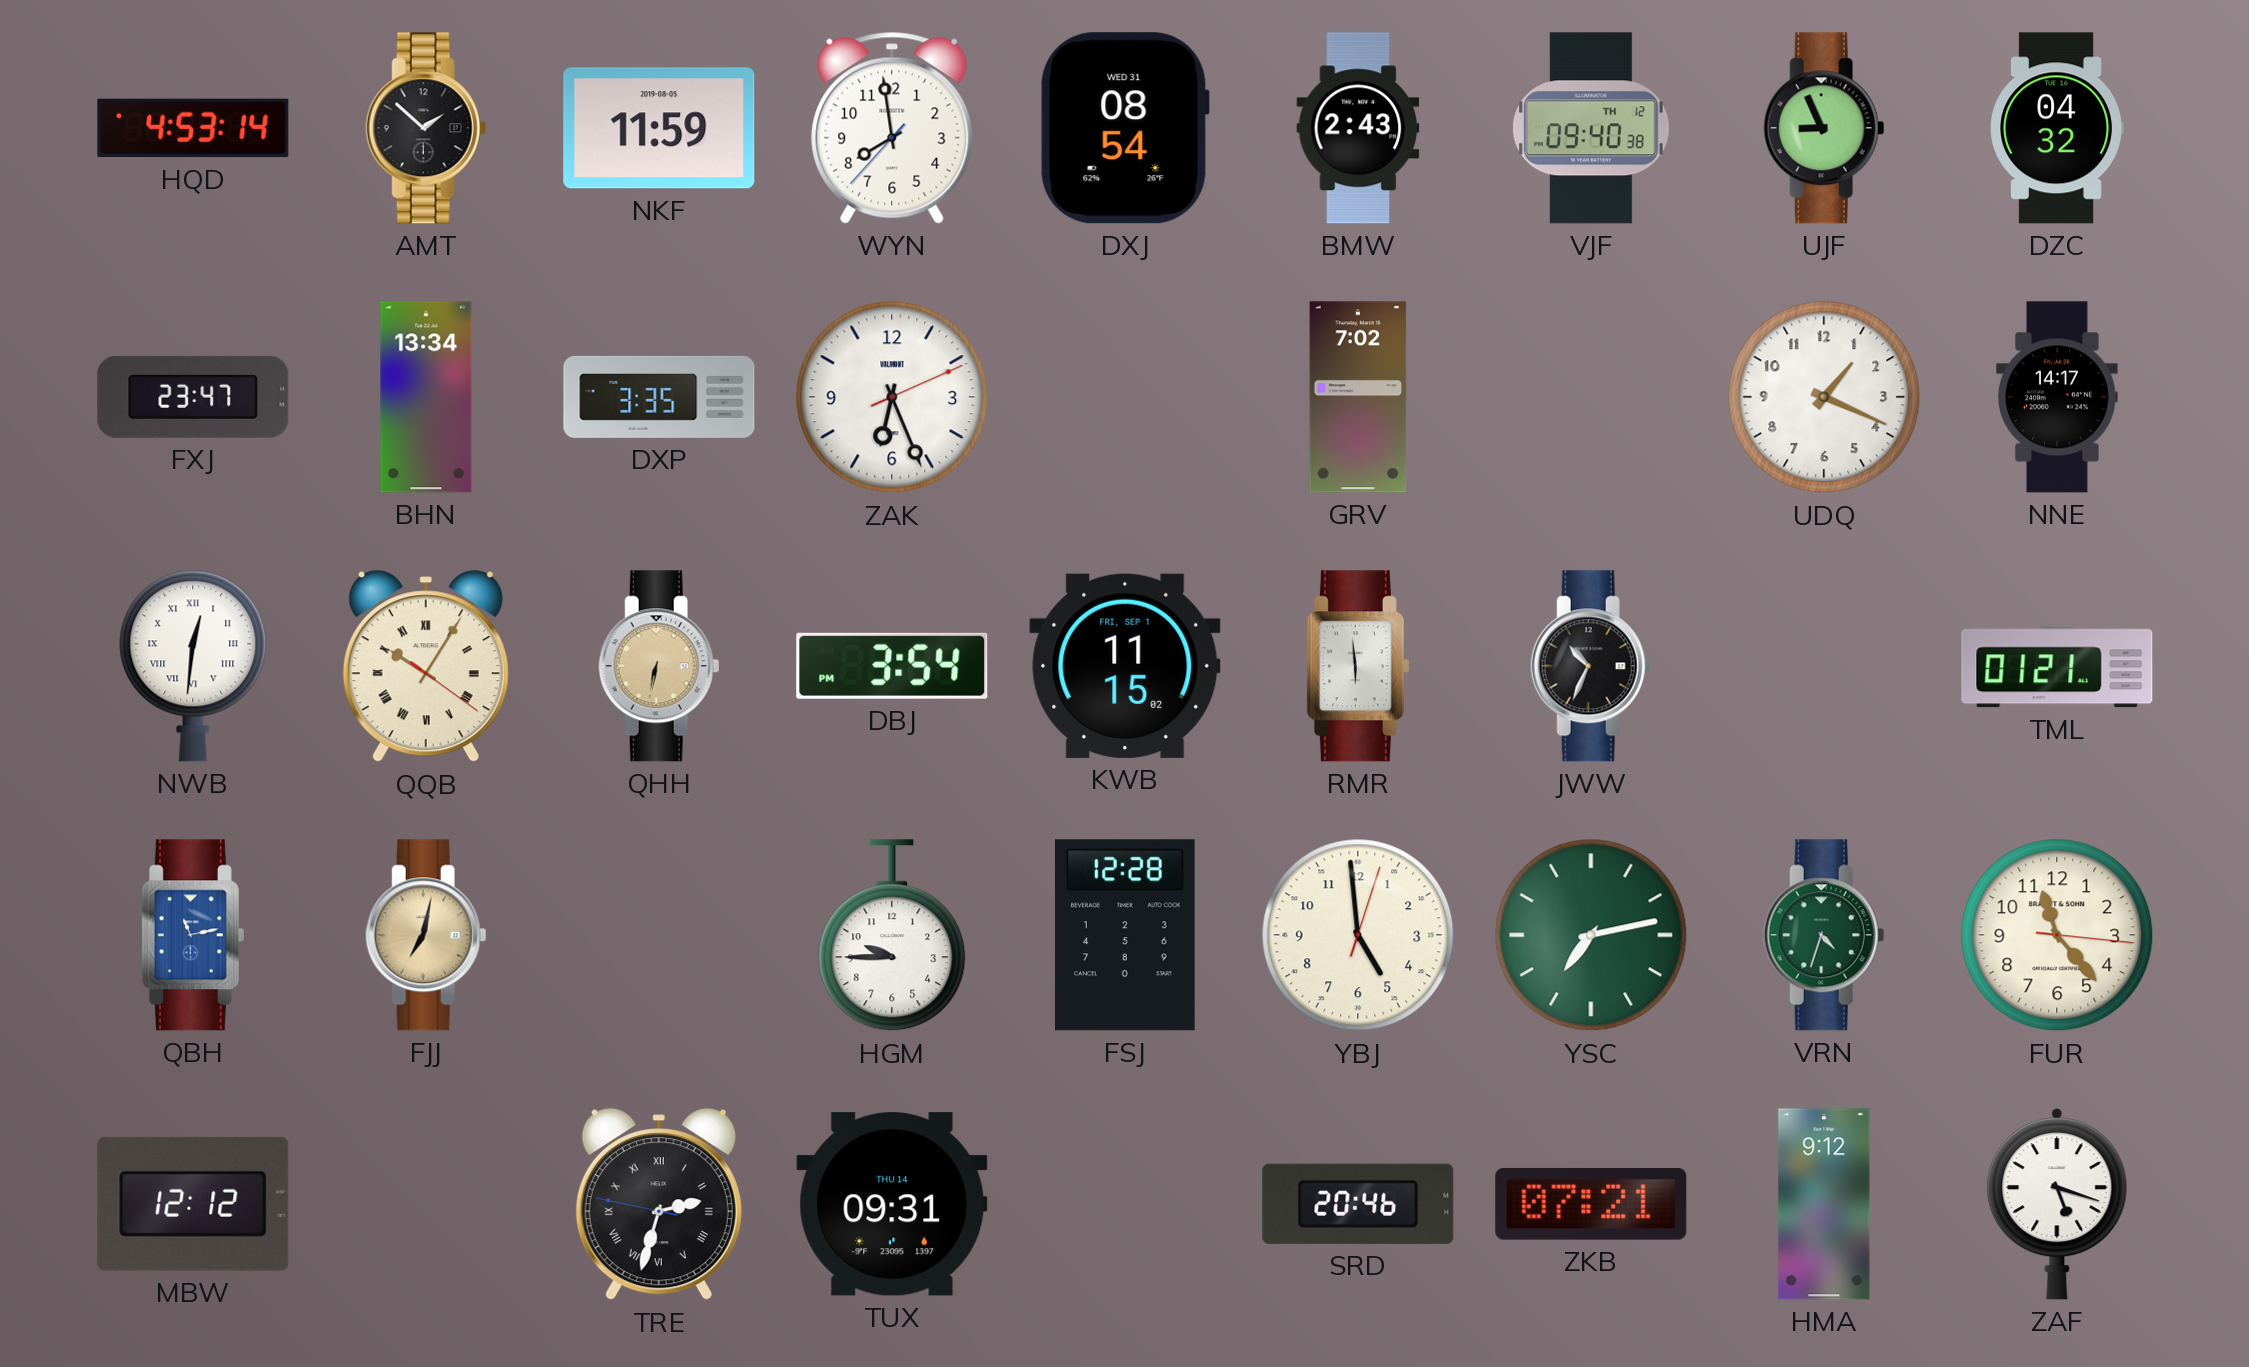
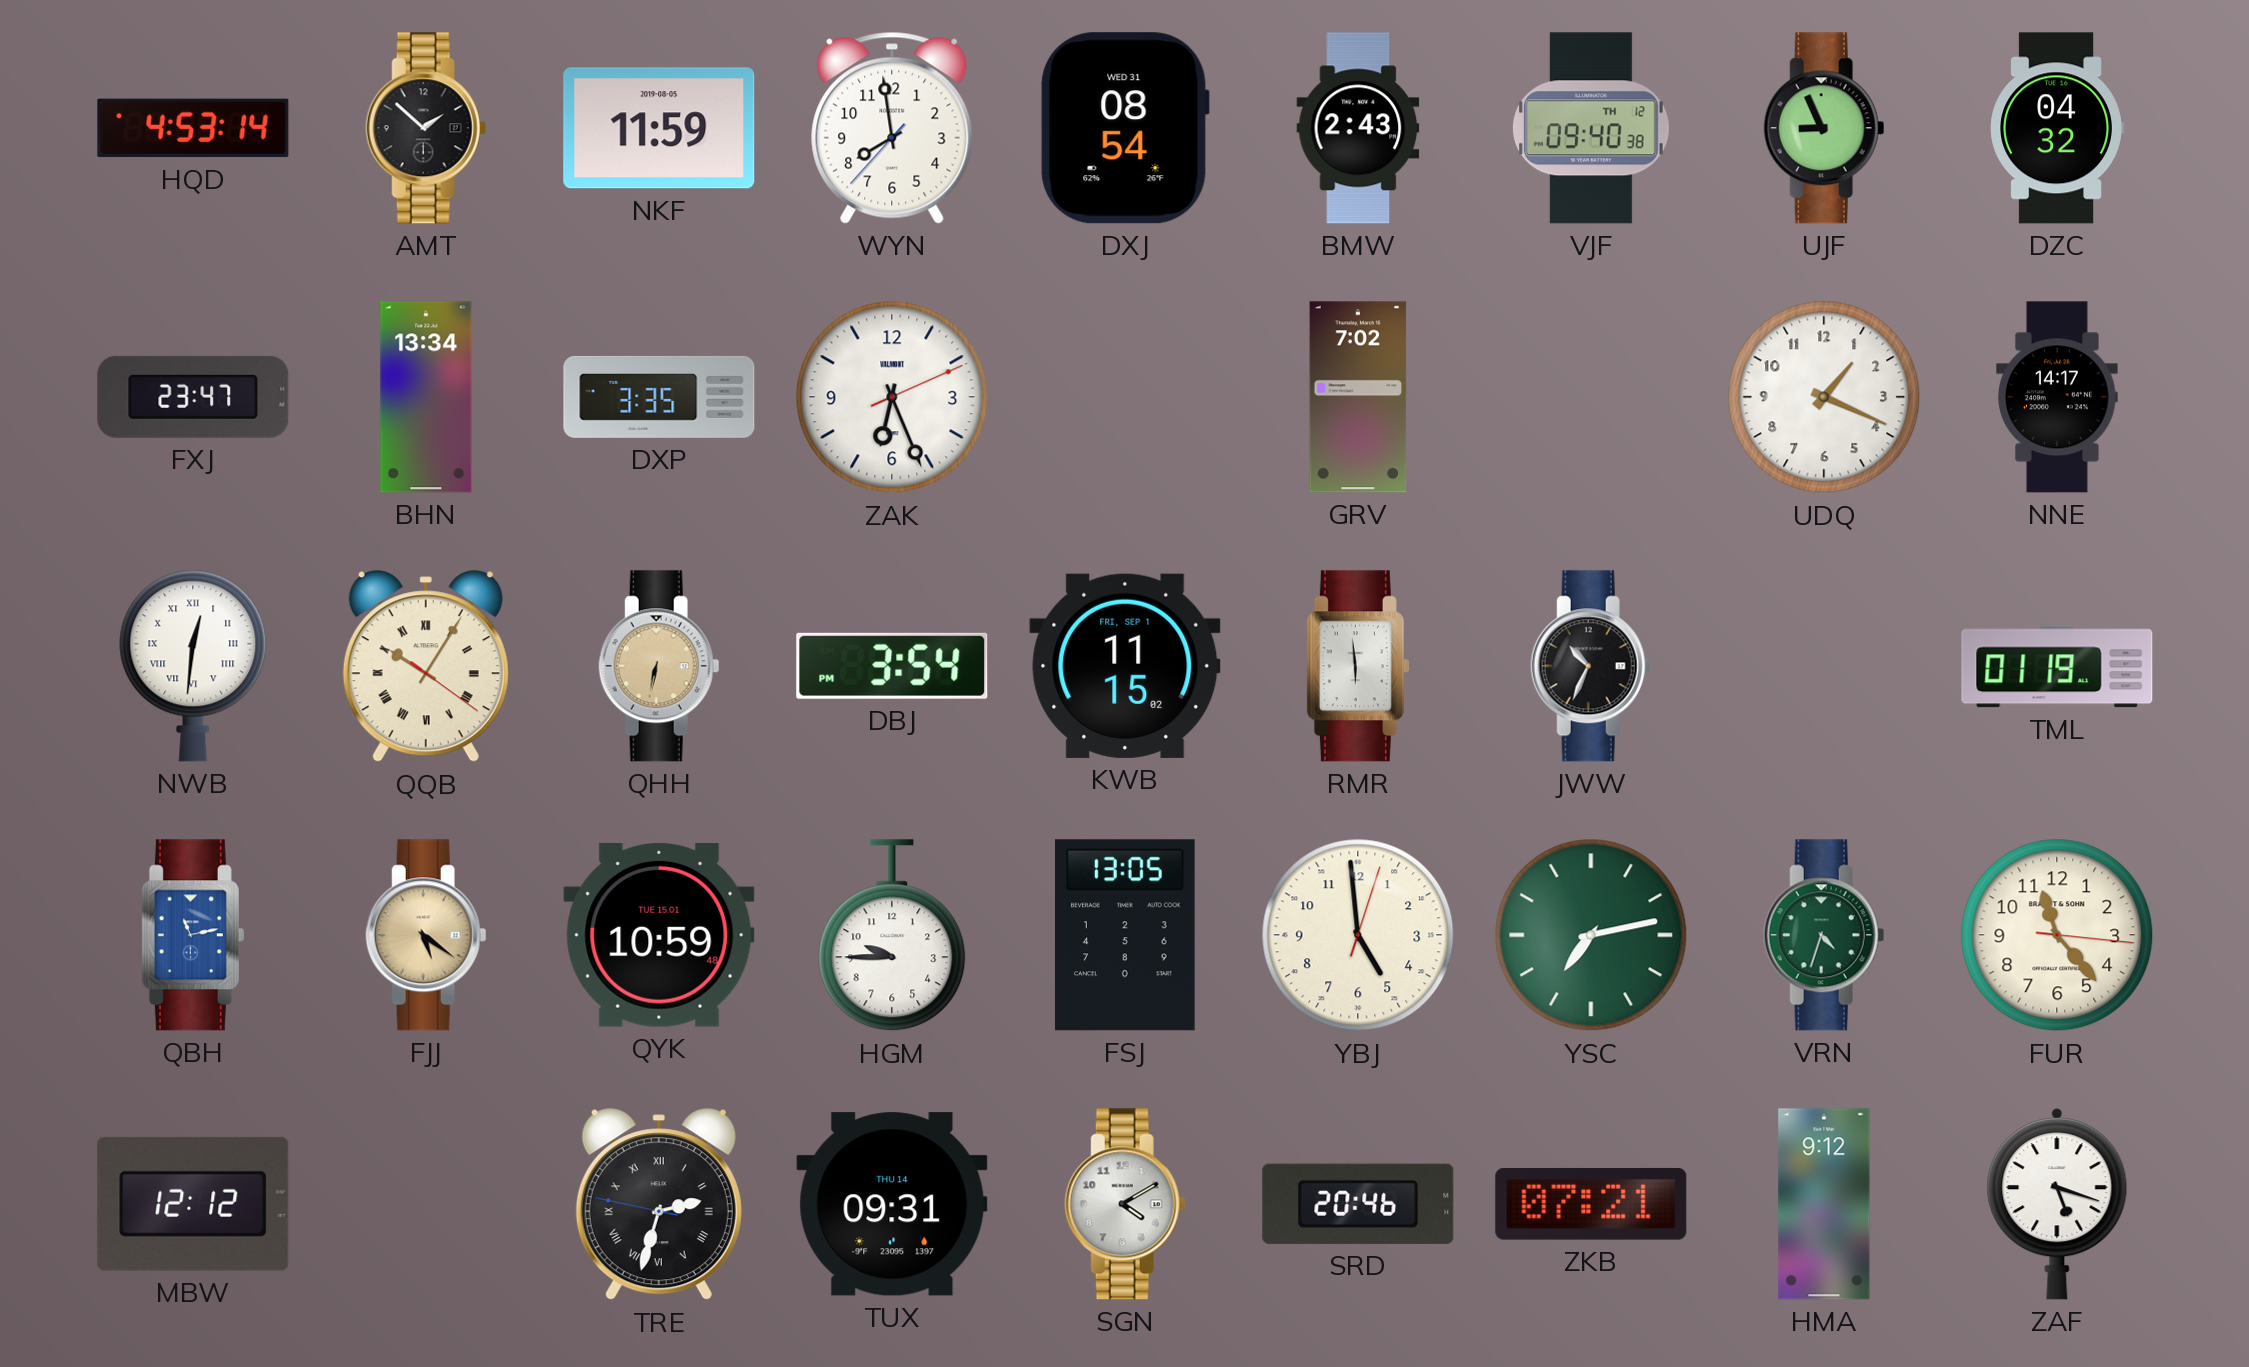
TML: 01:21 -> 01:19
FJJ: 7:02 -> 5:21
QYK: none -> 10:59
FSJ: 12:28 -> 13:05
SGN: none -> 4:10
